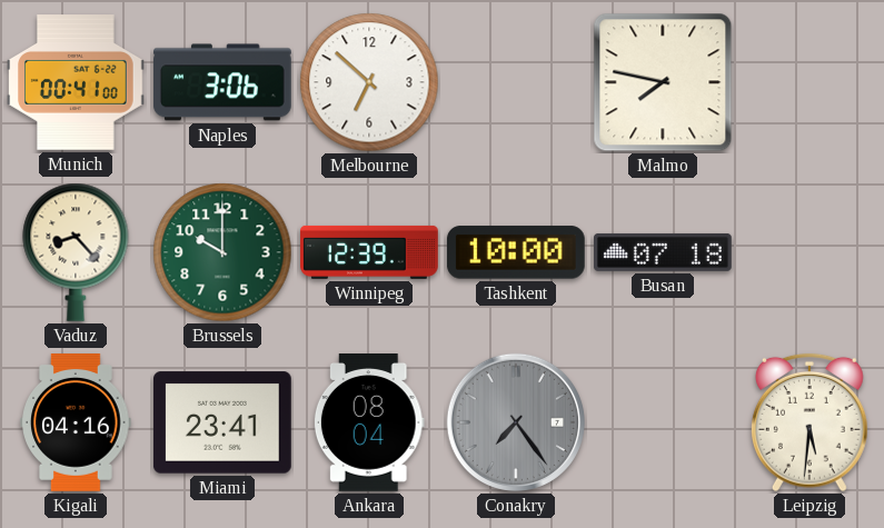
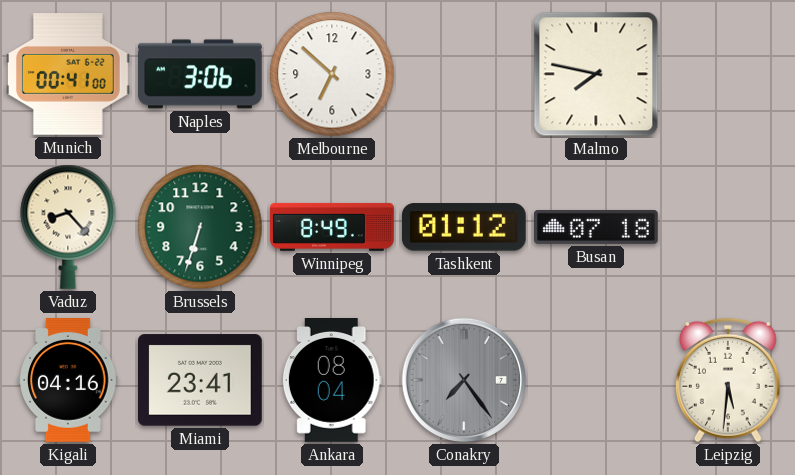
Brussels: 10:00 -> 6:33
Winnipeg: 12:39 -> 8:49
Tashkent: 10:00 -> 01:12
